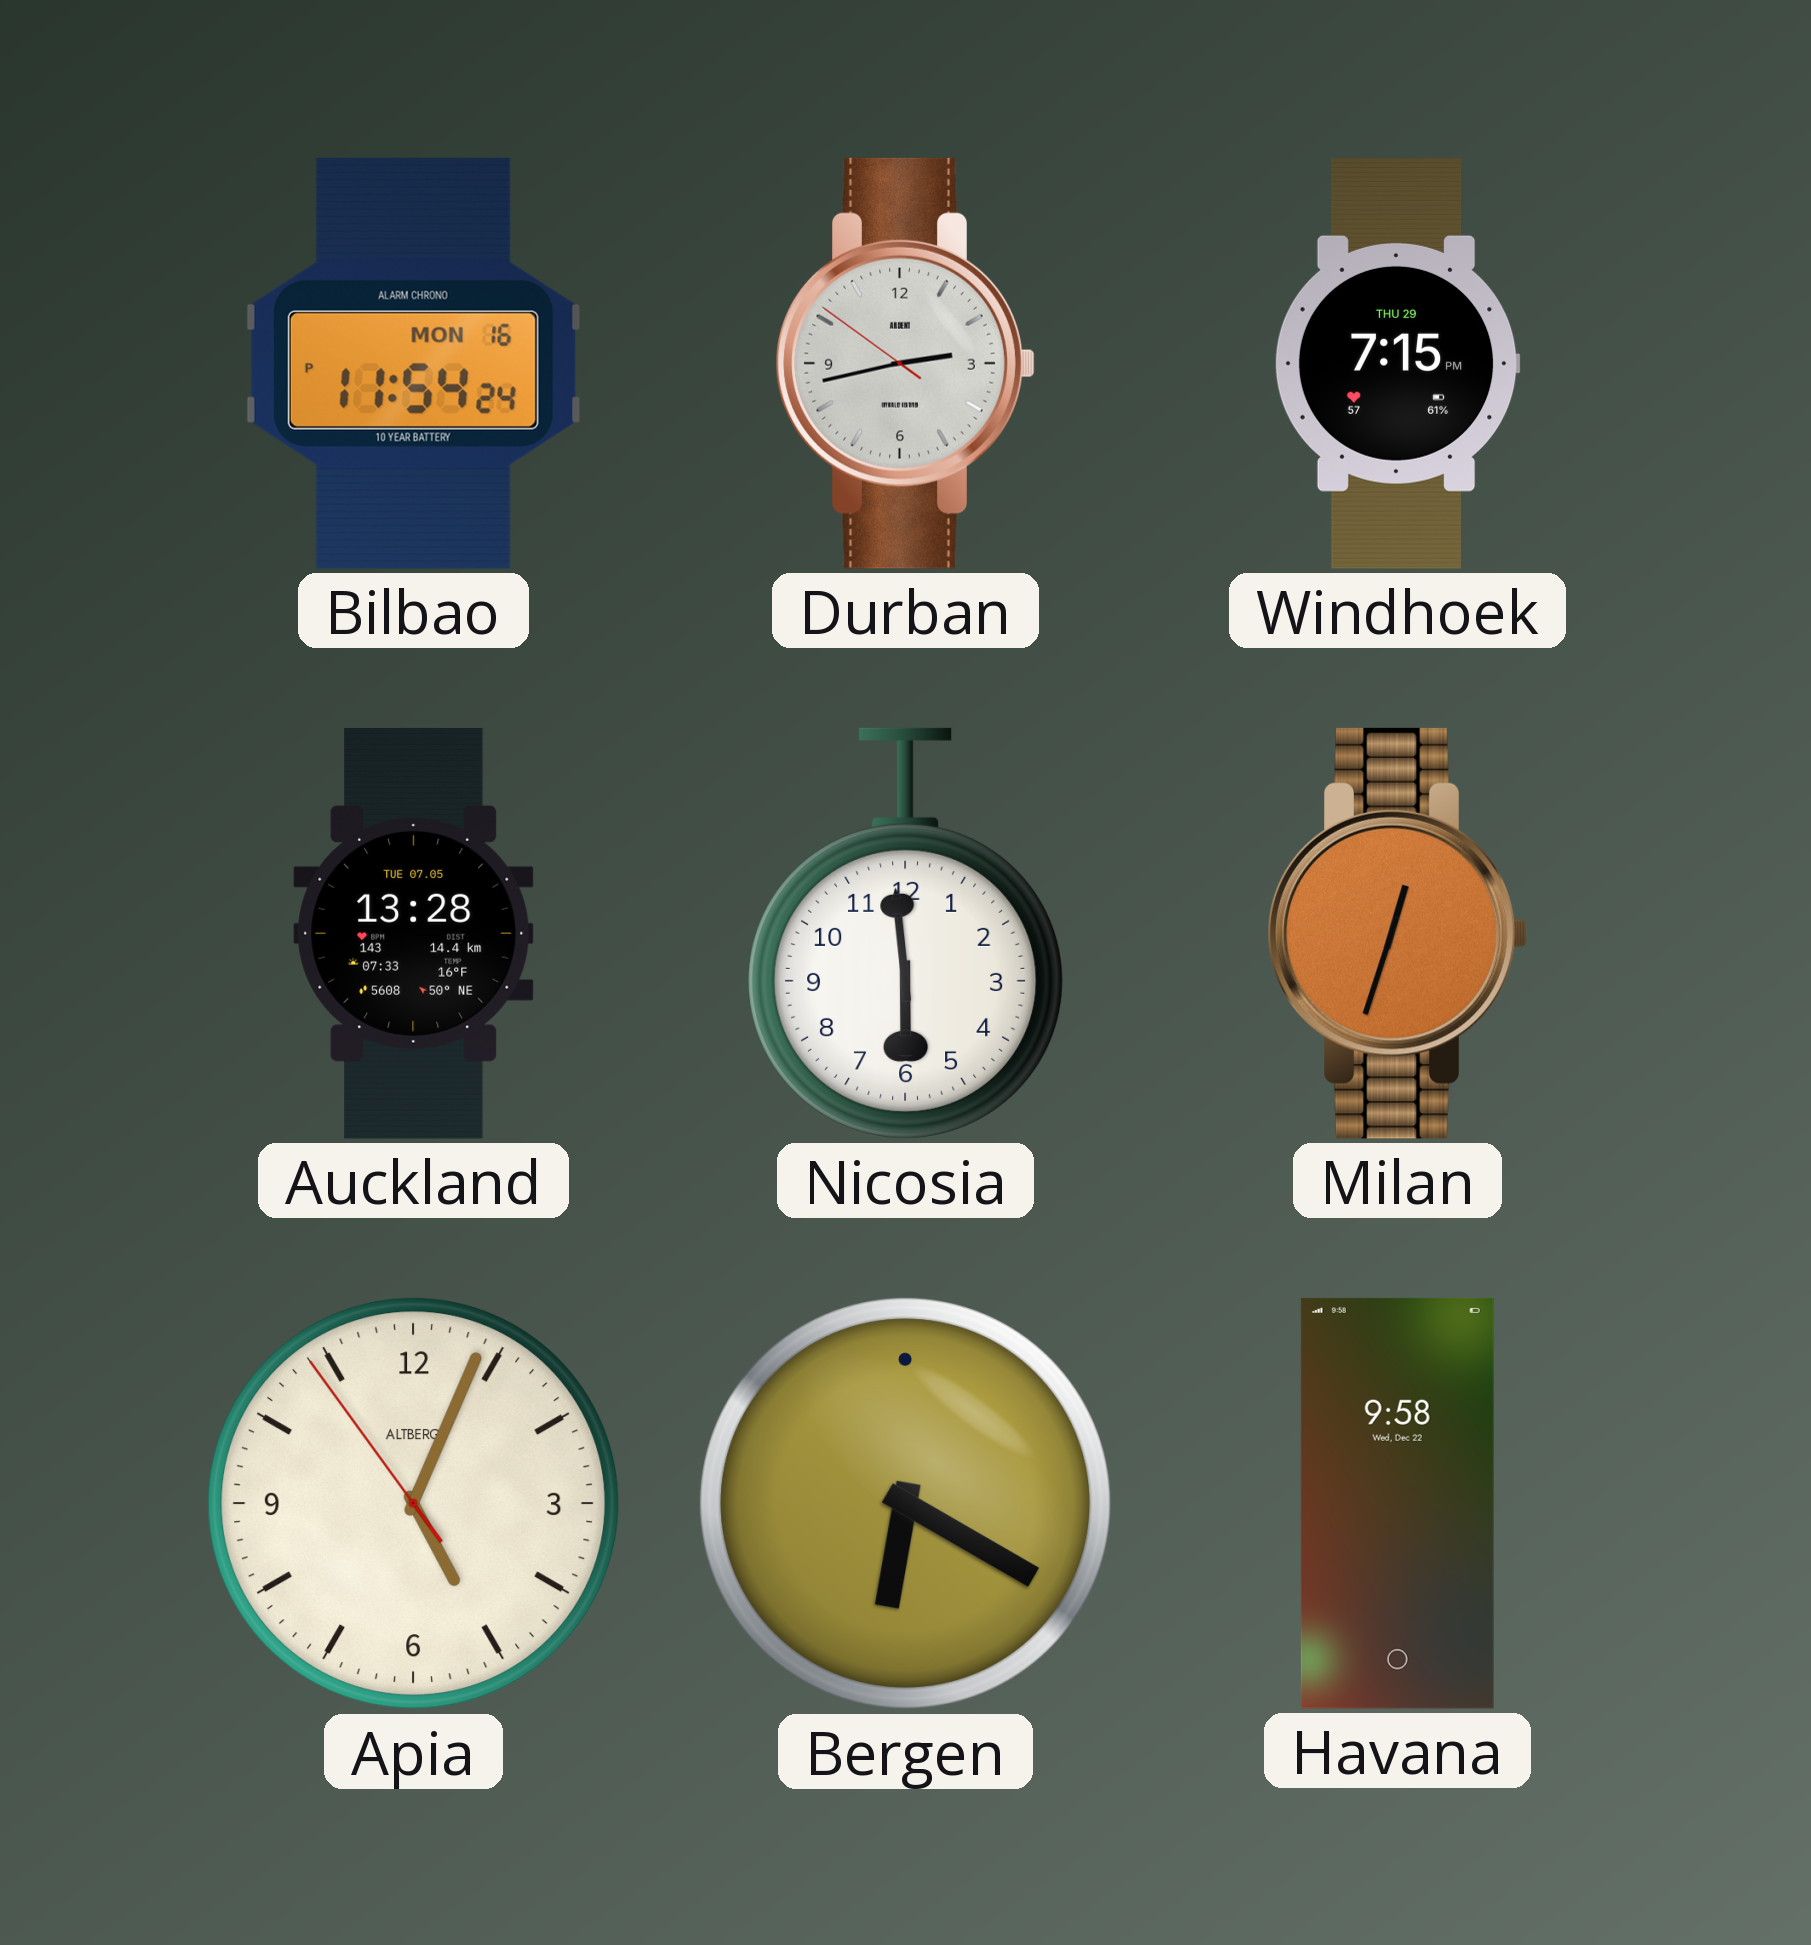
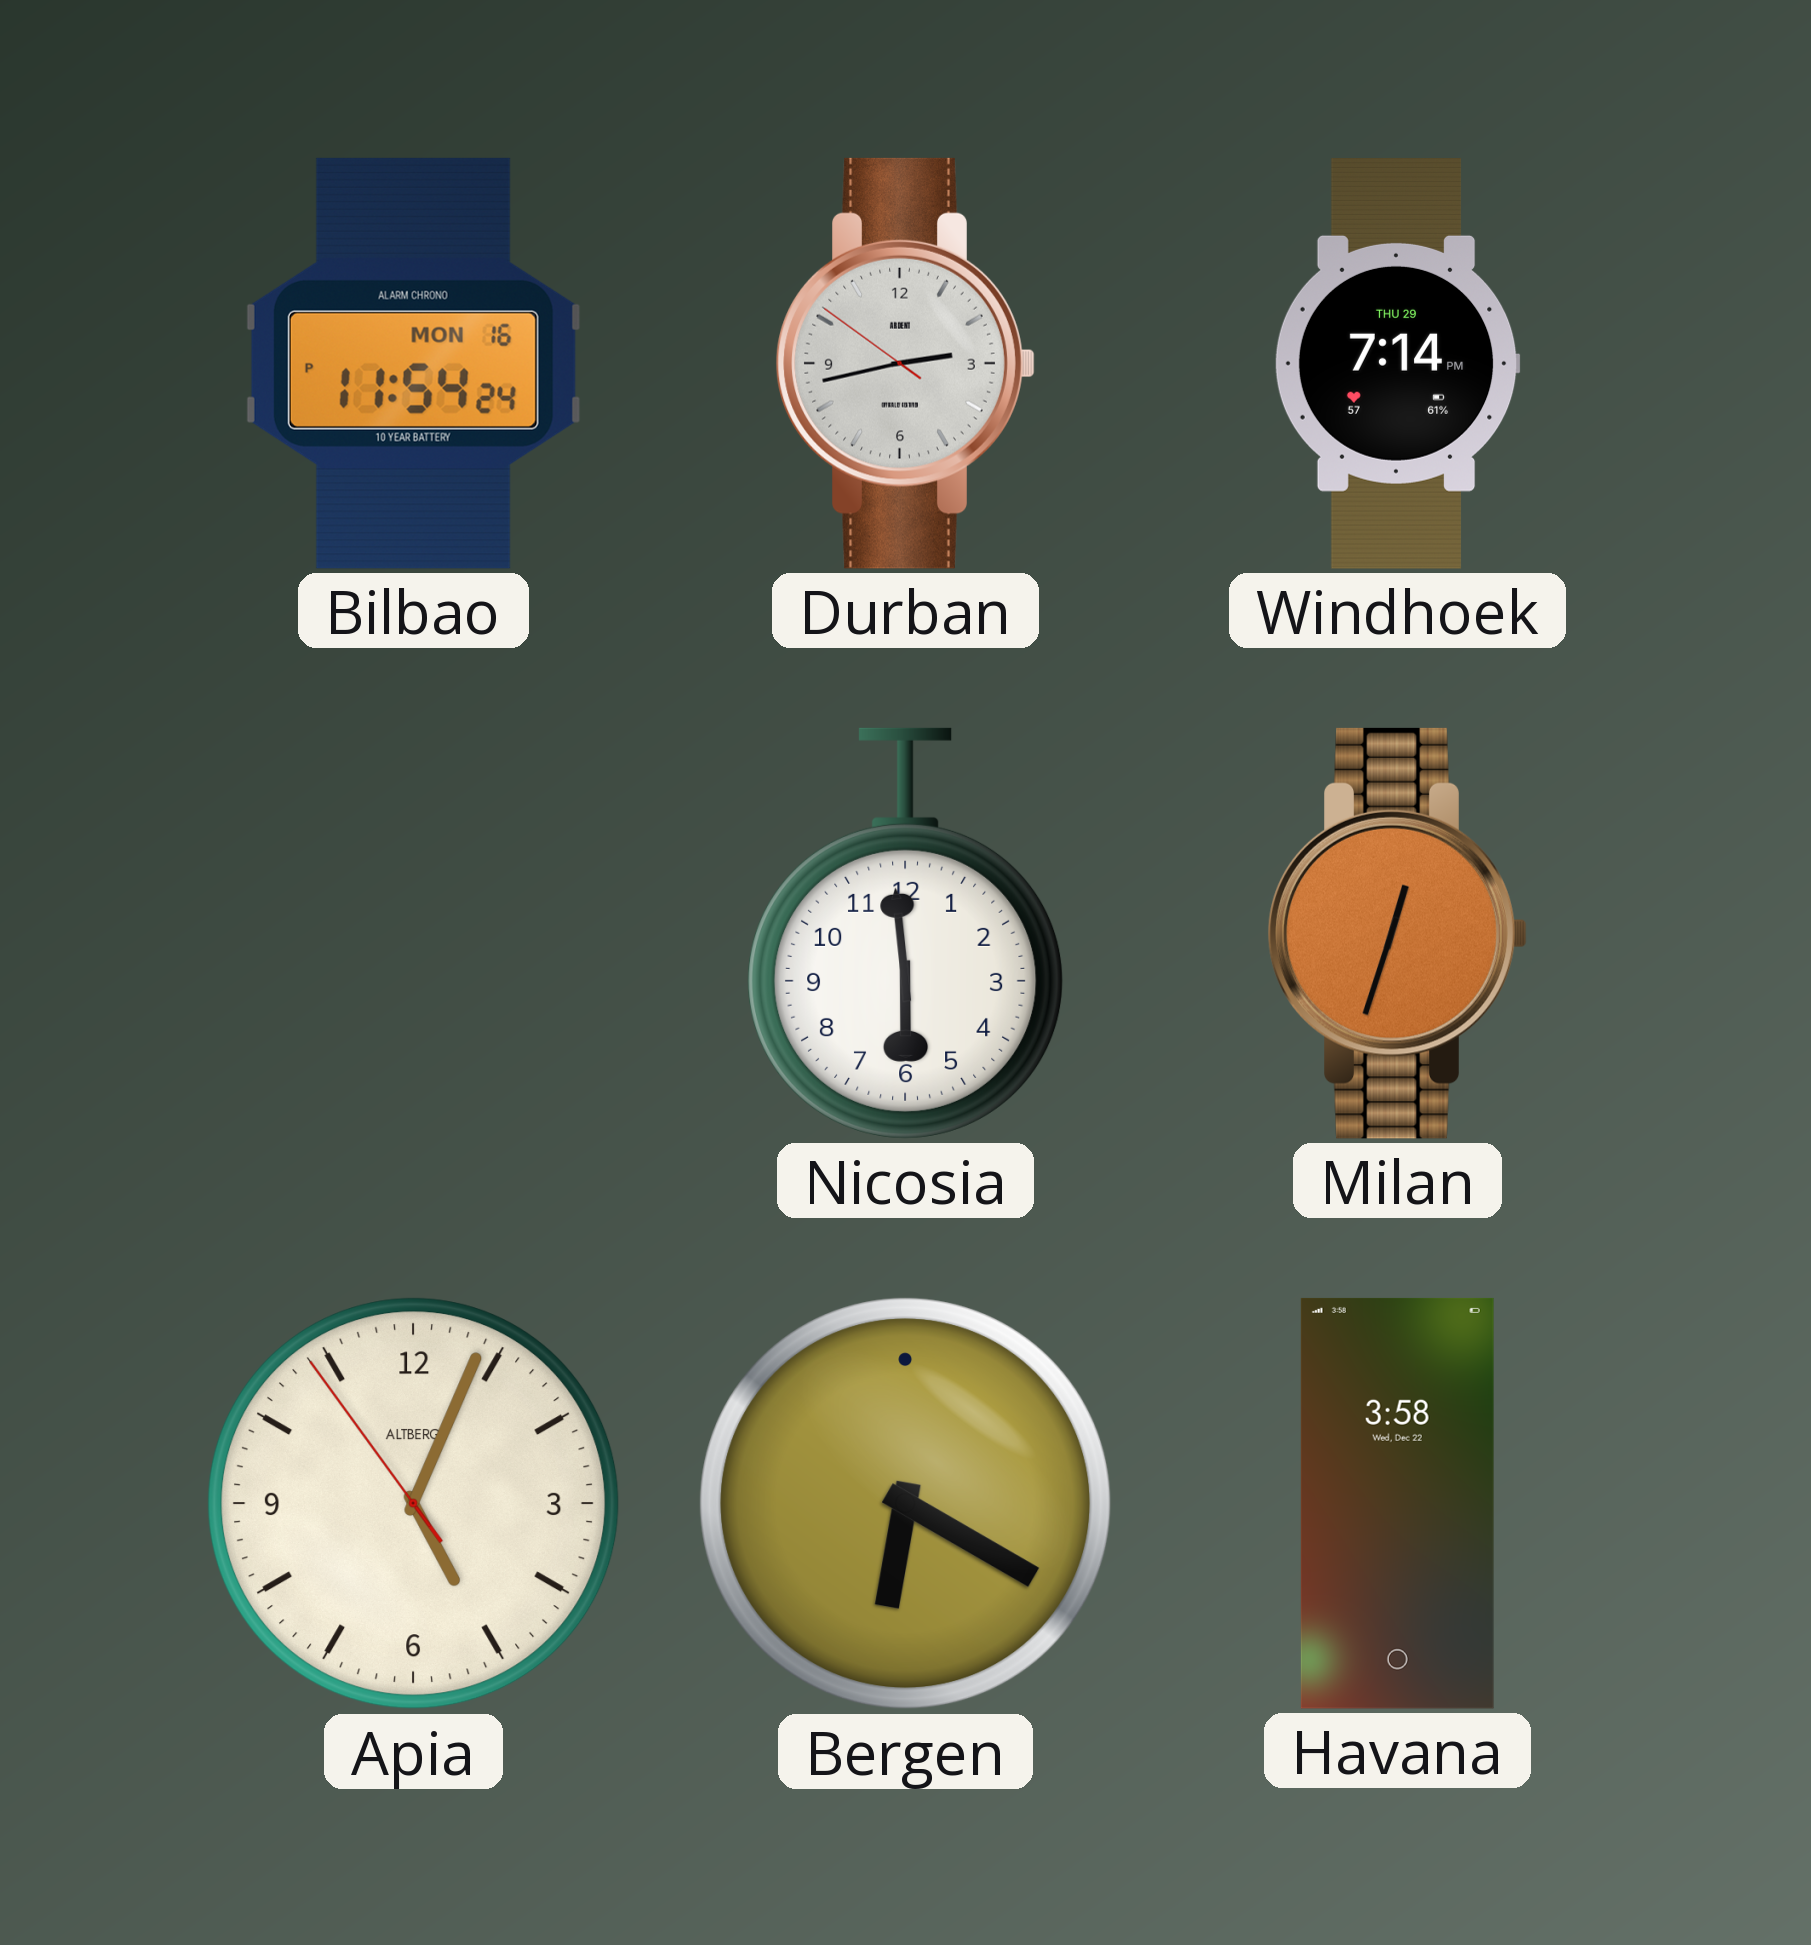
Windhoek: 7:15 -> 7:14
Auckland: 13:28 -> none
Havana: 9:58 -> 3:58
